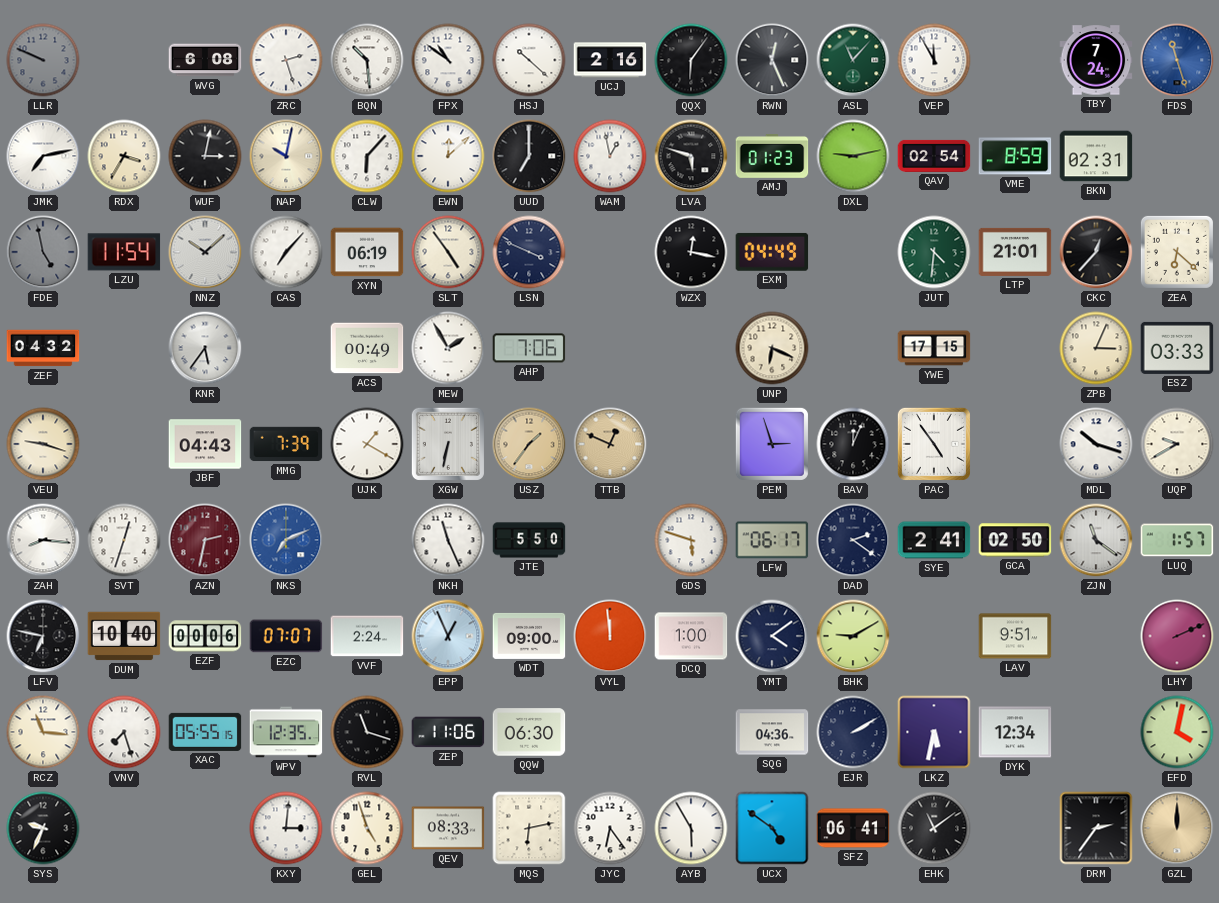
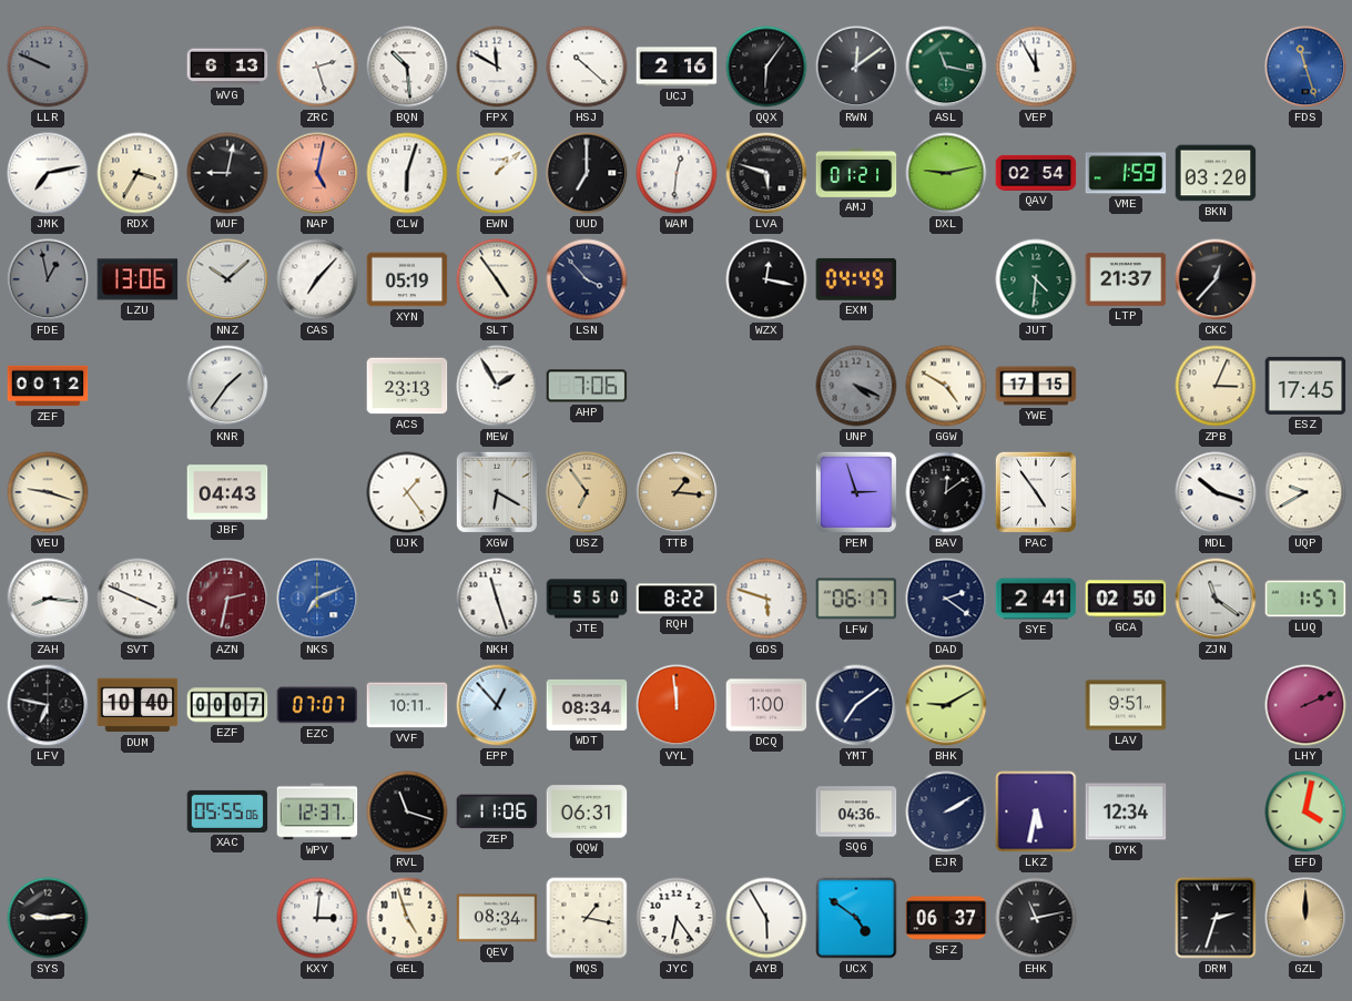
WVG: 6:08 -> 6:13
FPX: 10:51 -> 11:50
RWN: 12:26 -> 12:09
ASL: 11:07 -> 11:17
TBY: 7:24 -> none
WUF: 3:02 -> 9:02
NAP: 10:02 -> 5:02
NAP dial: cream -> salmon
CLW: 6:07 -> 6:03
EWN: 12:08 -> 1:08
WAM: 12:58 -> 12:31
AMJ: 01:23 -> 01:21
VME: 8:59 -> 1:59
BKN: 02:31 -> 03:20
FDE: 4:58 -> 12:58
LZU: 11:54 -> 13:06
XYN: 06:19 -> 05:19
LSN: 3:49 -> 3:53
LTP: 21:01 -> 21:37
ZEA: 6:22 -> none
ZEF: 04:32 -> 00:12
KNR: 5:36 -> 1:36
ACS: 00:49 -> 23:13
UNP: 6:19 -> 4:19
UNP dial: cream -> grey
GGW: none -> 4:50
ESZ: 03:33 -> 17:45
MMG: 7:39 -> none
UJK: 1:20 -> 1:24
XGW: 6:32 -> 6:20
USZ: 1:36 -> 6:54
TTB: 12:49 -> 1:16
BAV: 12:04 -> 12:09
SVT: 12:33 -> 3:49
NKH: 11:26 -> 11:27
RQH: none -> 8:22
EZF: 00:06 -> 00:07
VVF: 2:24 -> 10:11
EPP: 12:56 -> 12:53
WDT: 09:00 -> 08:34
YMT: 4:09 -> 7:09
RCZ: 11:16 -> none
VNV: 7:27 -> none
XAC: 05:55:15 -> 05:55:06
WPV: 12:35 -> 12:37
QQW: 06:30 -> 06:31
SYS: 9:34 -> 9:14
QEV: 08:33 -> 08:34
MQS: 6:13 -> 1:17
SFZ: 06:41 -> 06:37
EHK: 11:09 -> 11:13
DRM: 2:36 -> 2:33
